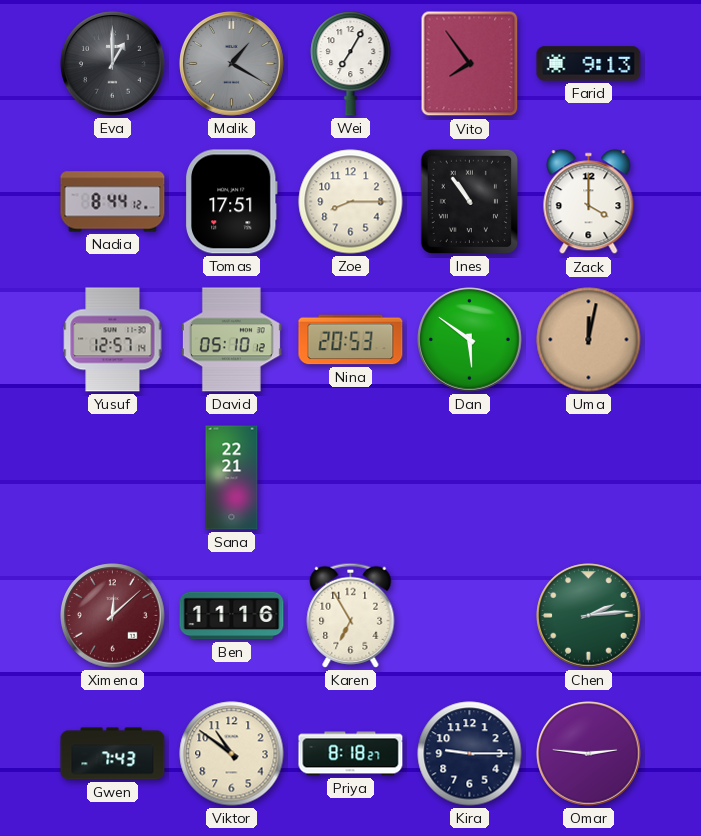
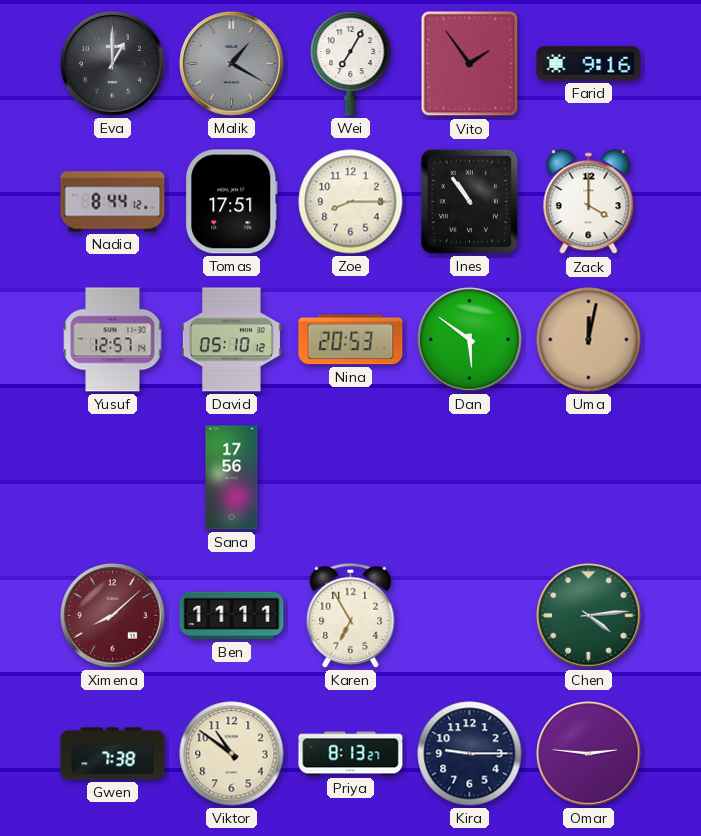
Vito: 7:54 -> 1:54
Farid: 9:13 -> 9:16
Sana: 22:21 -> 17:56
Ximena: 12:08 -> 8:08
Ben: 11:16 -> 11:11
Chen: 2:14 -> 4:14
Gwen: 7:43 -> 7:38
Priya: 8:18 -> 8:13
